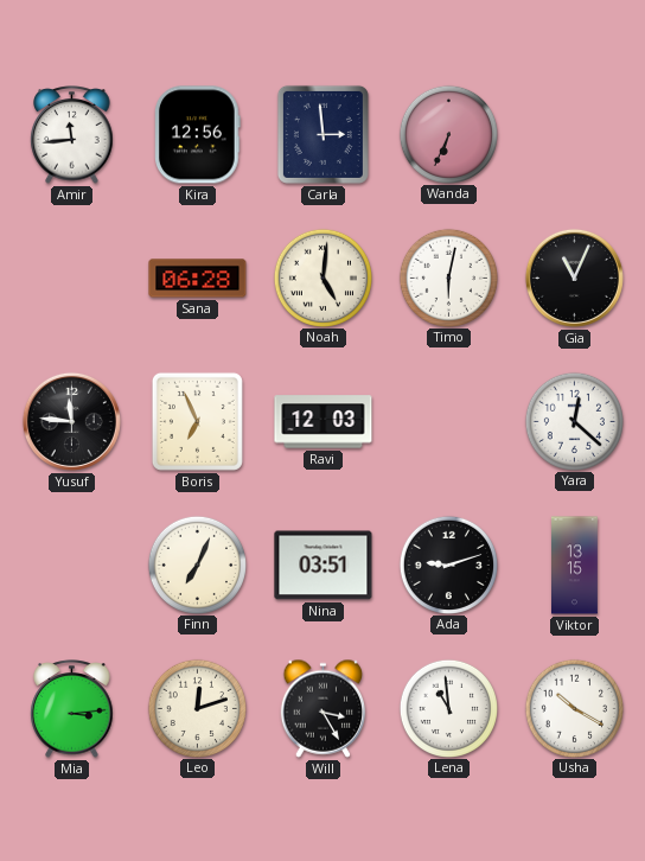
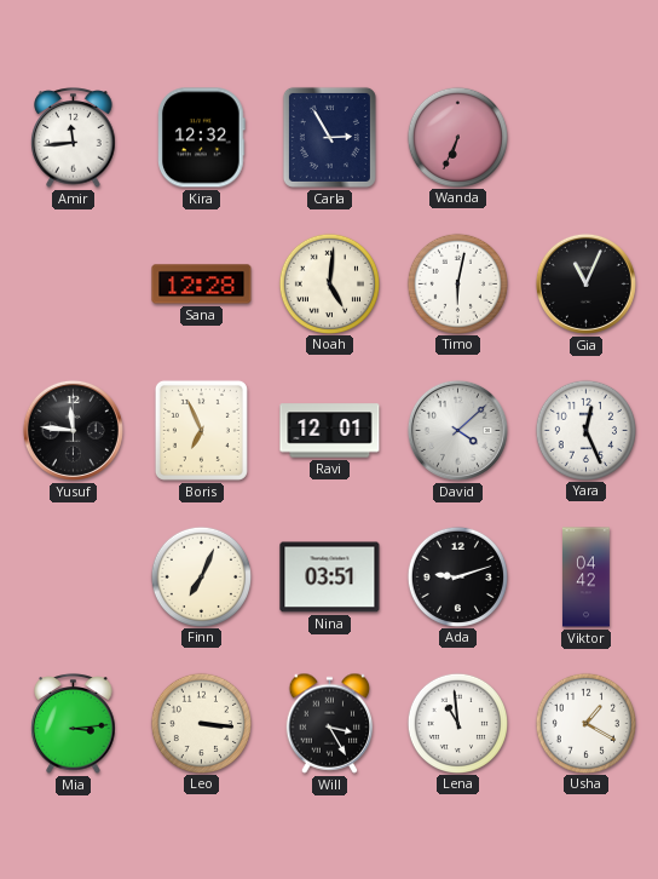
Kira: 12:56 -> 12:32
Carla: 2:59 -> 2:55
Sana: 06:28 -> 12:28
Ravi: 12:03 -> 12:01
David: none -> 4:08
Yara: 12:22 -> 12:26
Viktor: 13:15 -> 04:42
Leo: 12:12 -> 3:16
Usha: 10:20 -> 1:20
